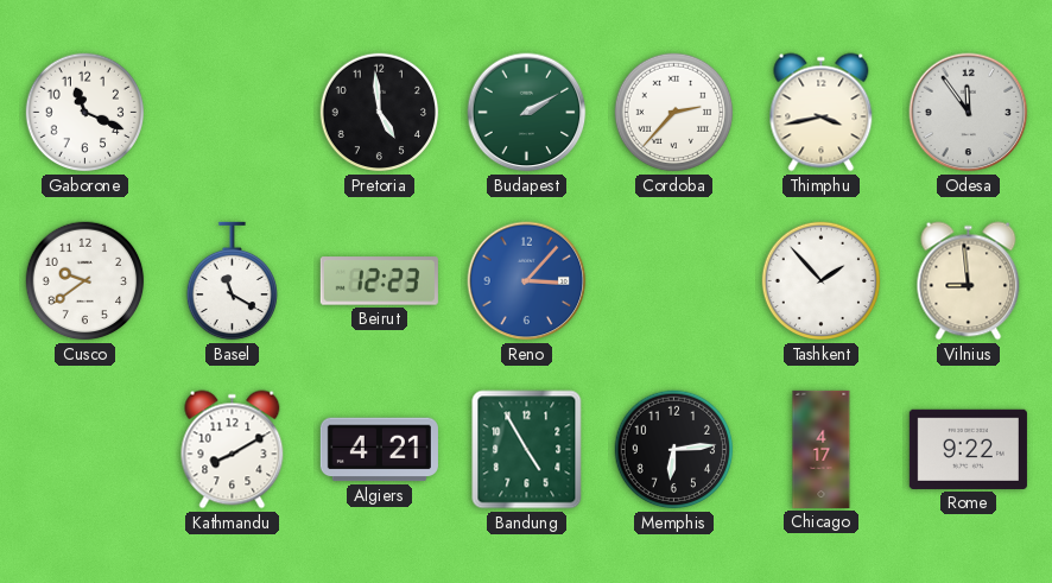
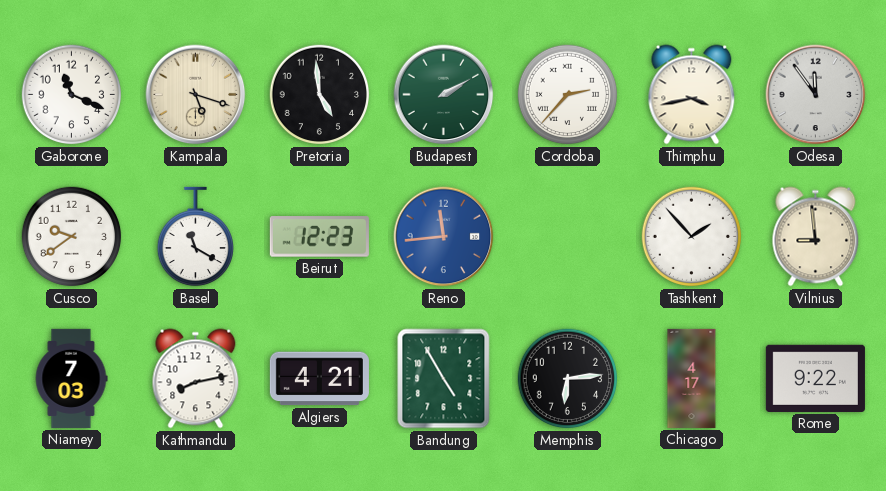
Kampala: none -> 5:18
Reno: 3:07 -> 11:44
Niamey: none -> 7:03
Kathmandu: 8:10 -> 8:13
